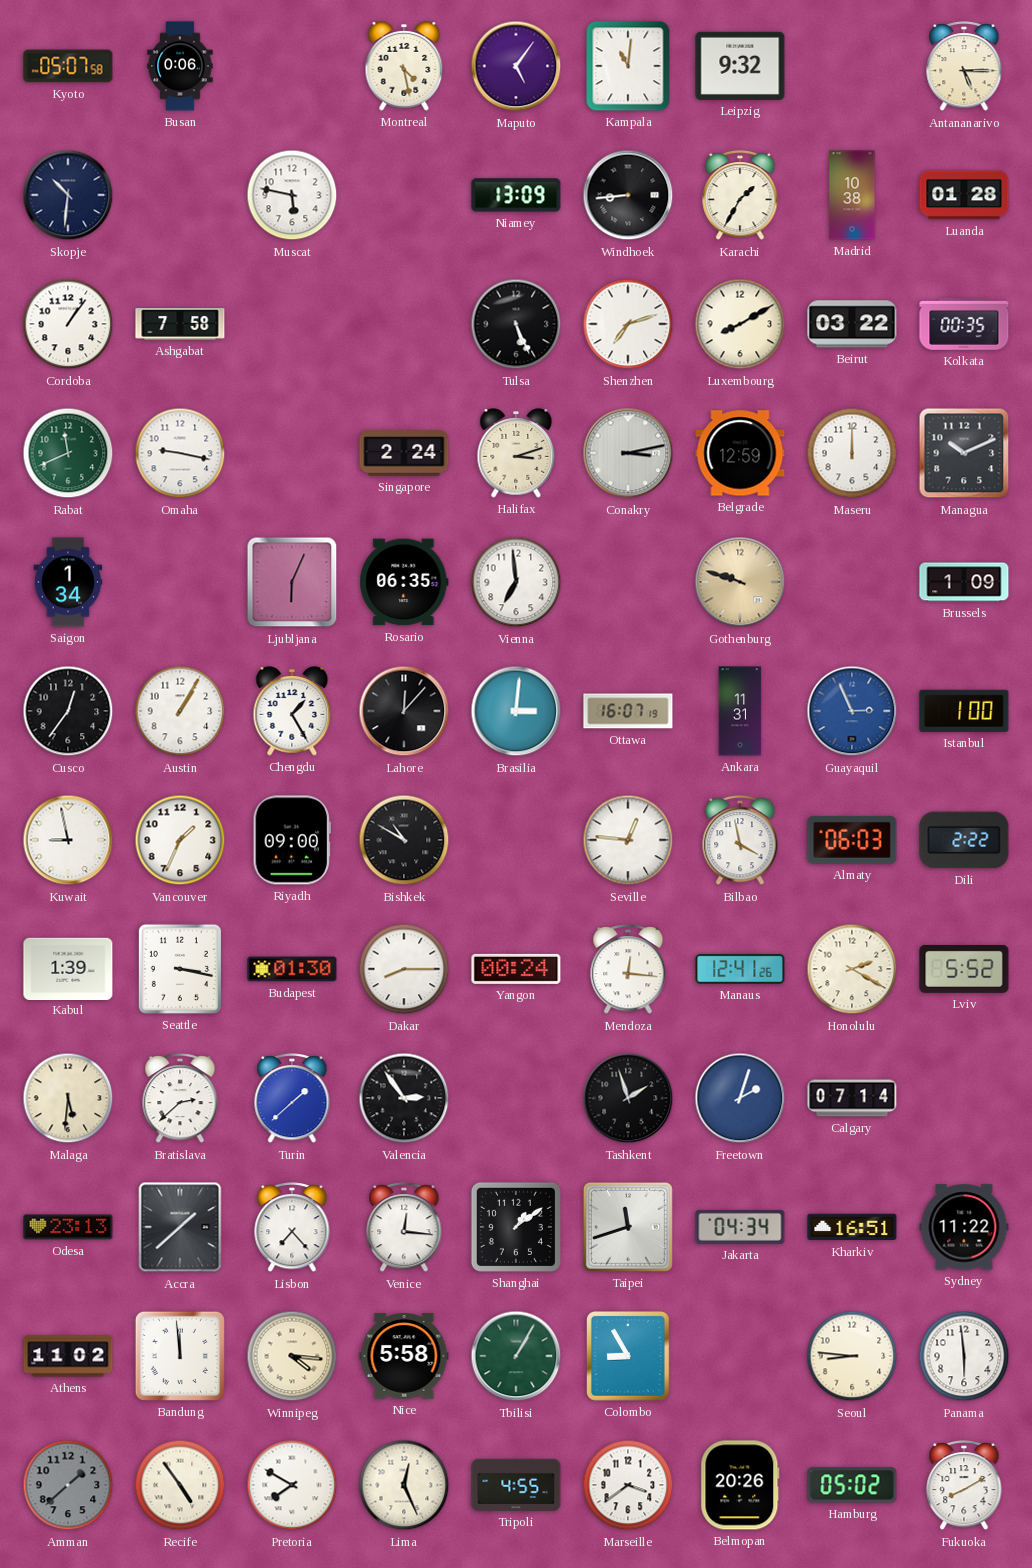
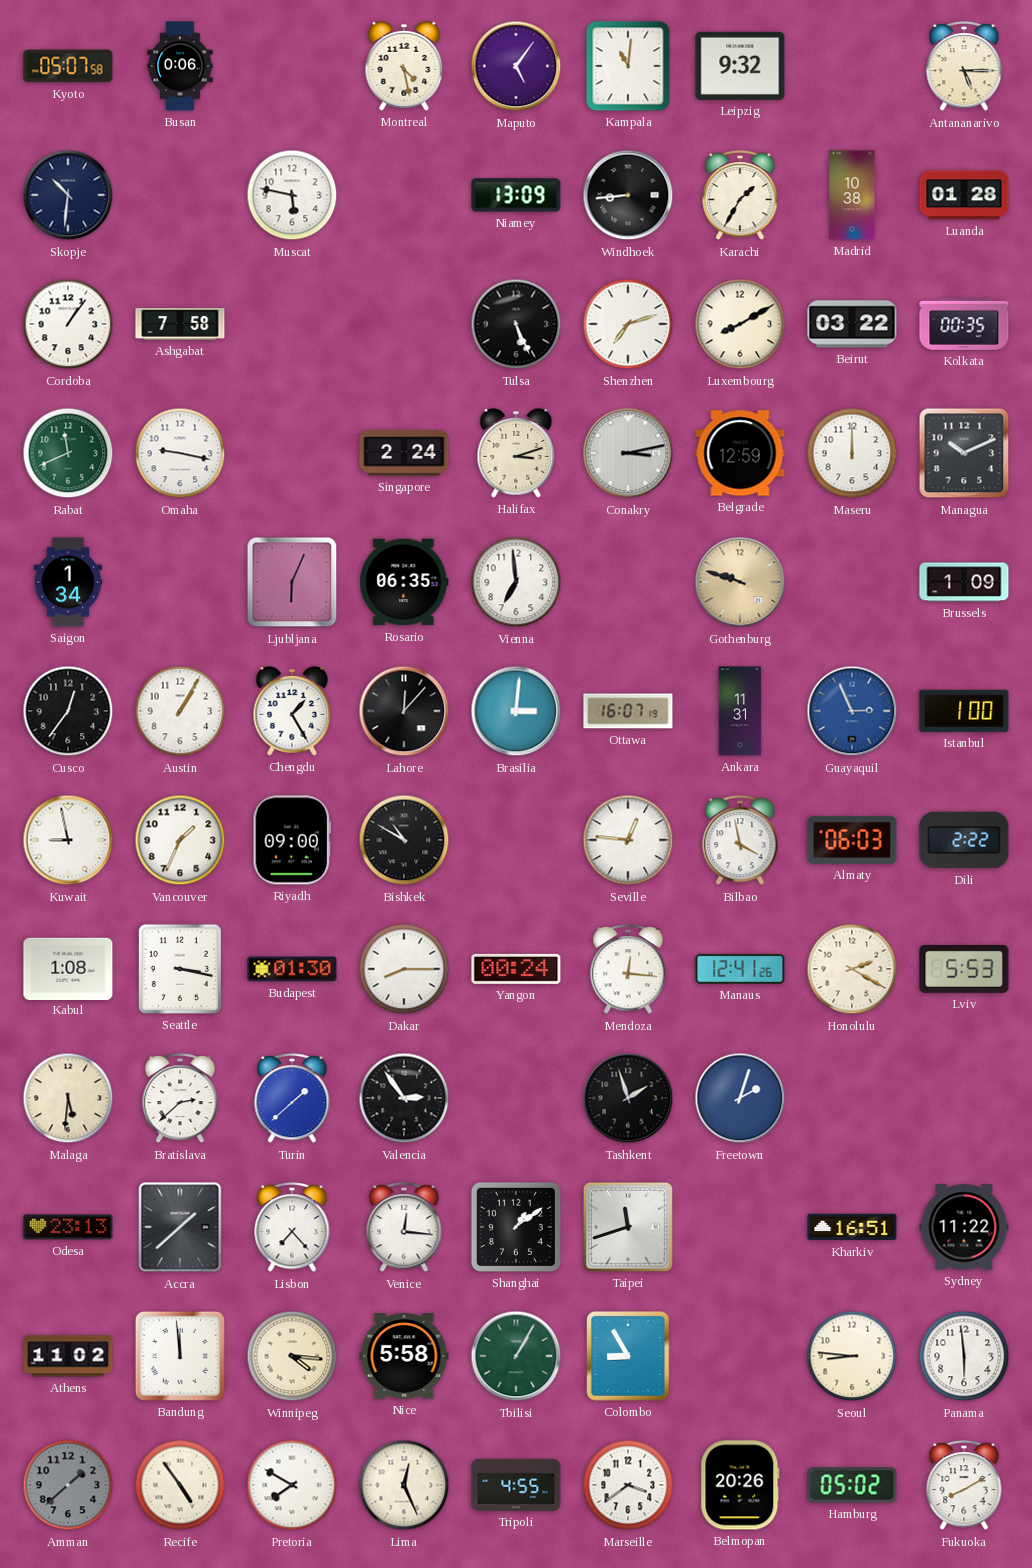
Kabul: 1:39 -> 1:08
Lviv: 5:52 -> 5:53
Calgary: 07:14 -> none
Jakarta: 04:34 -> none
